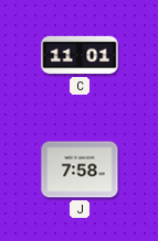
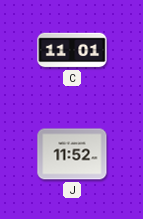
J: 7:58 -> 11:52
